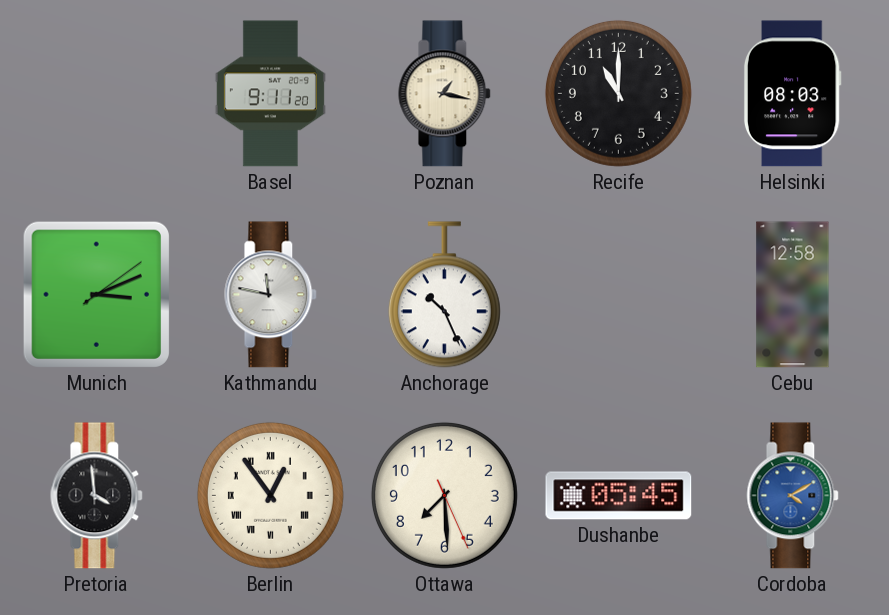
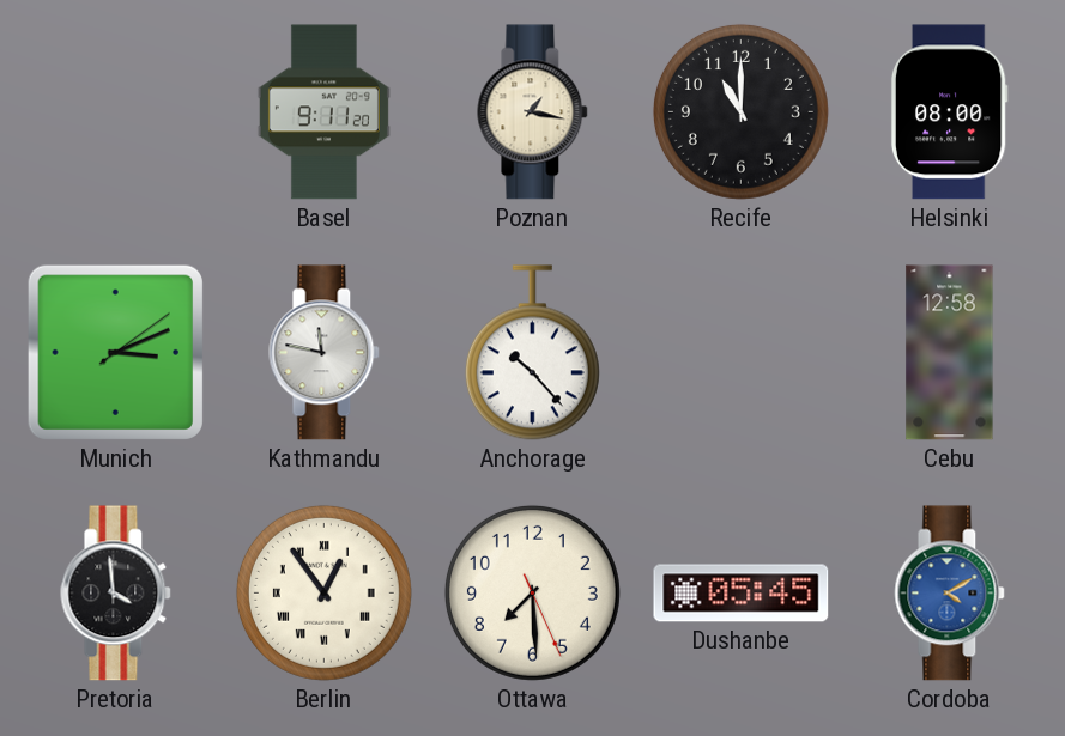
Helsinki: 08:03 -> 08:00
Anchorage: 10:26 -> 10:23
